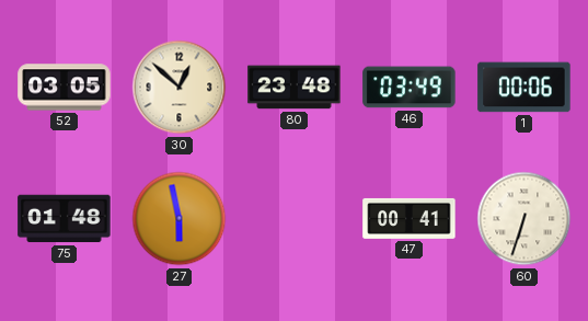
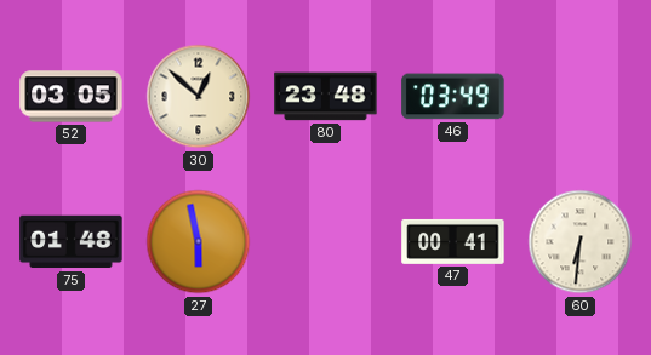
1: 00:06 -> none
60: 6:33 -> 6:31
